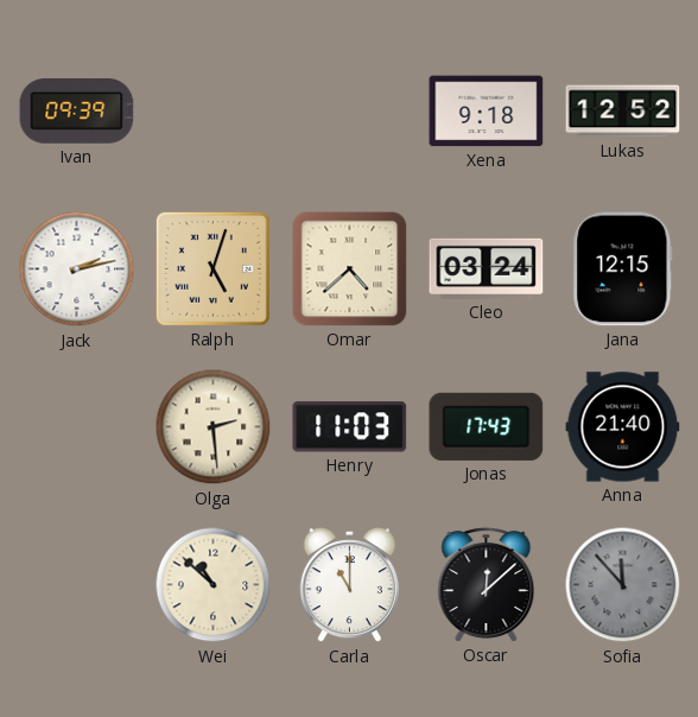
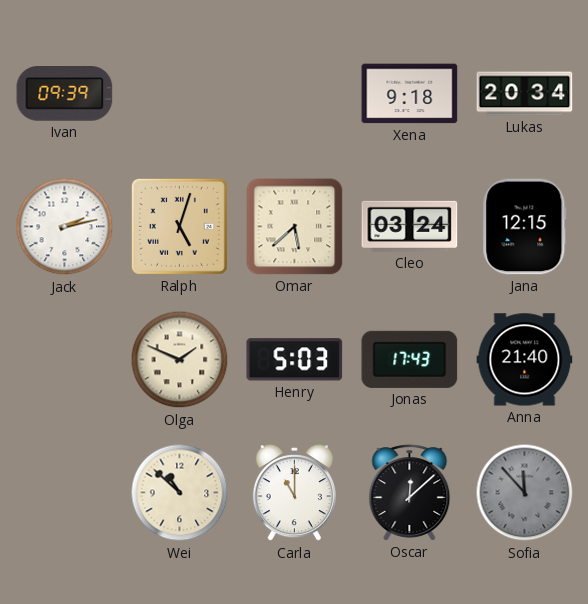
Lukas: 12:52 -> 20:34
Omar: 4:38 -> 5:38
Olga: 2:29 -> 1:49
Henry: 11:03 -> 5:03
